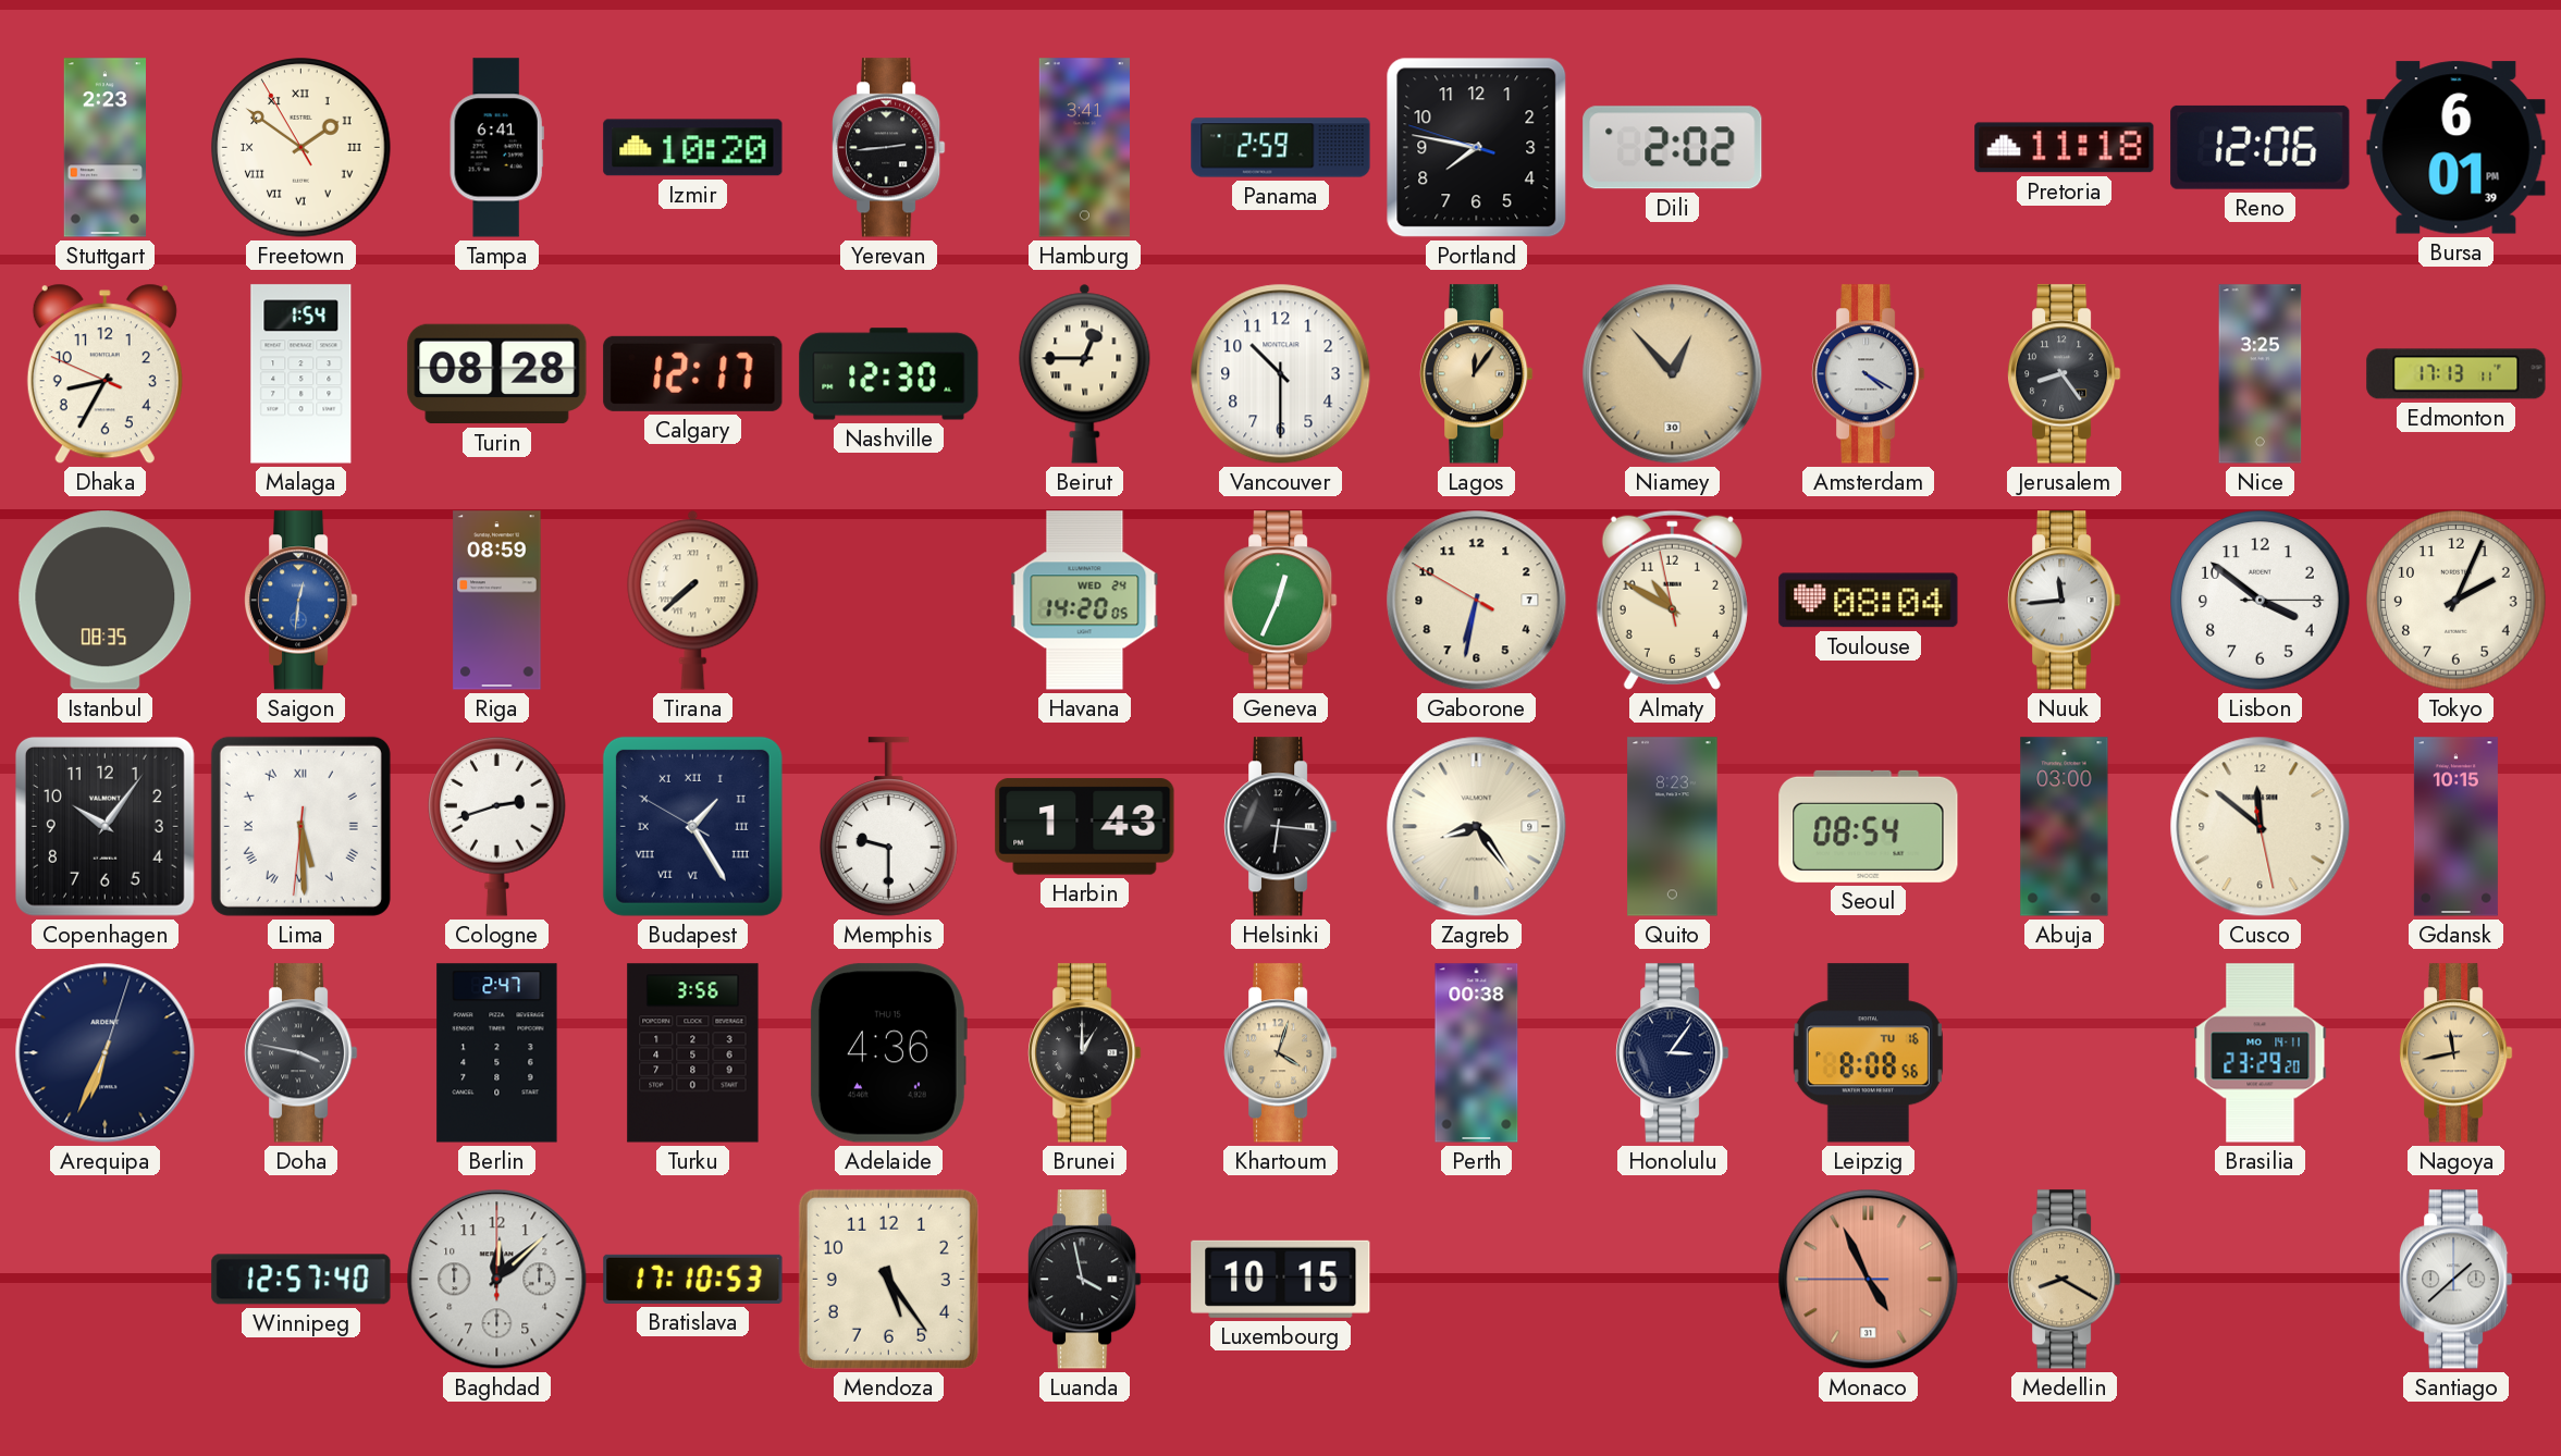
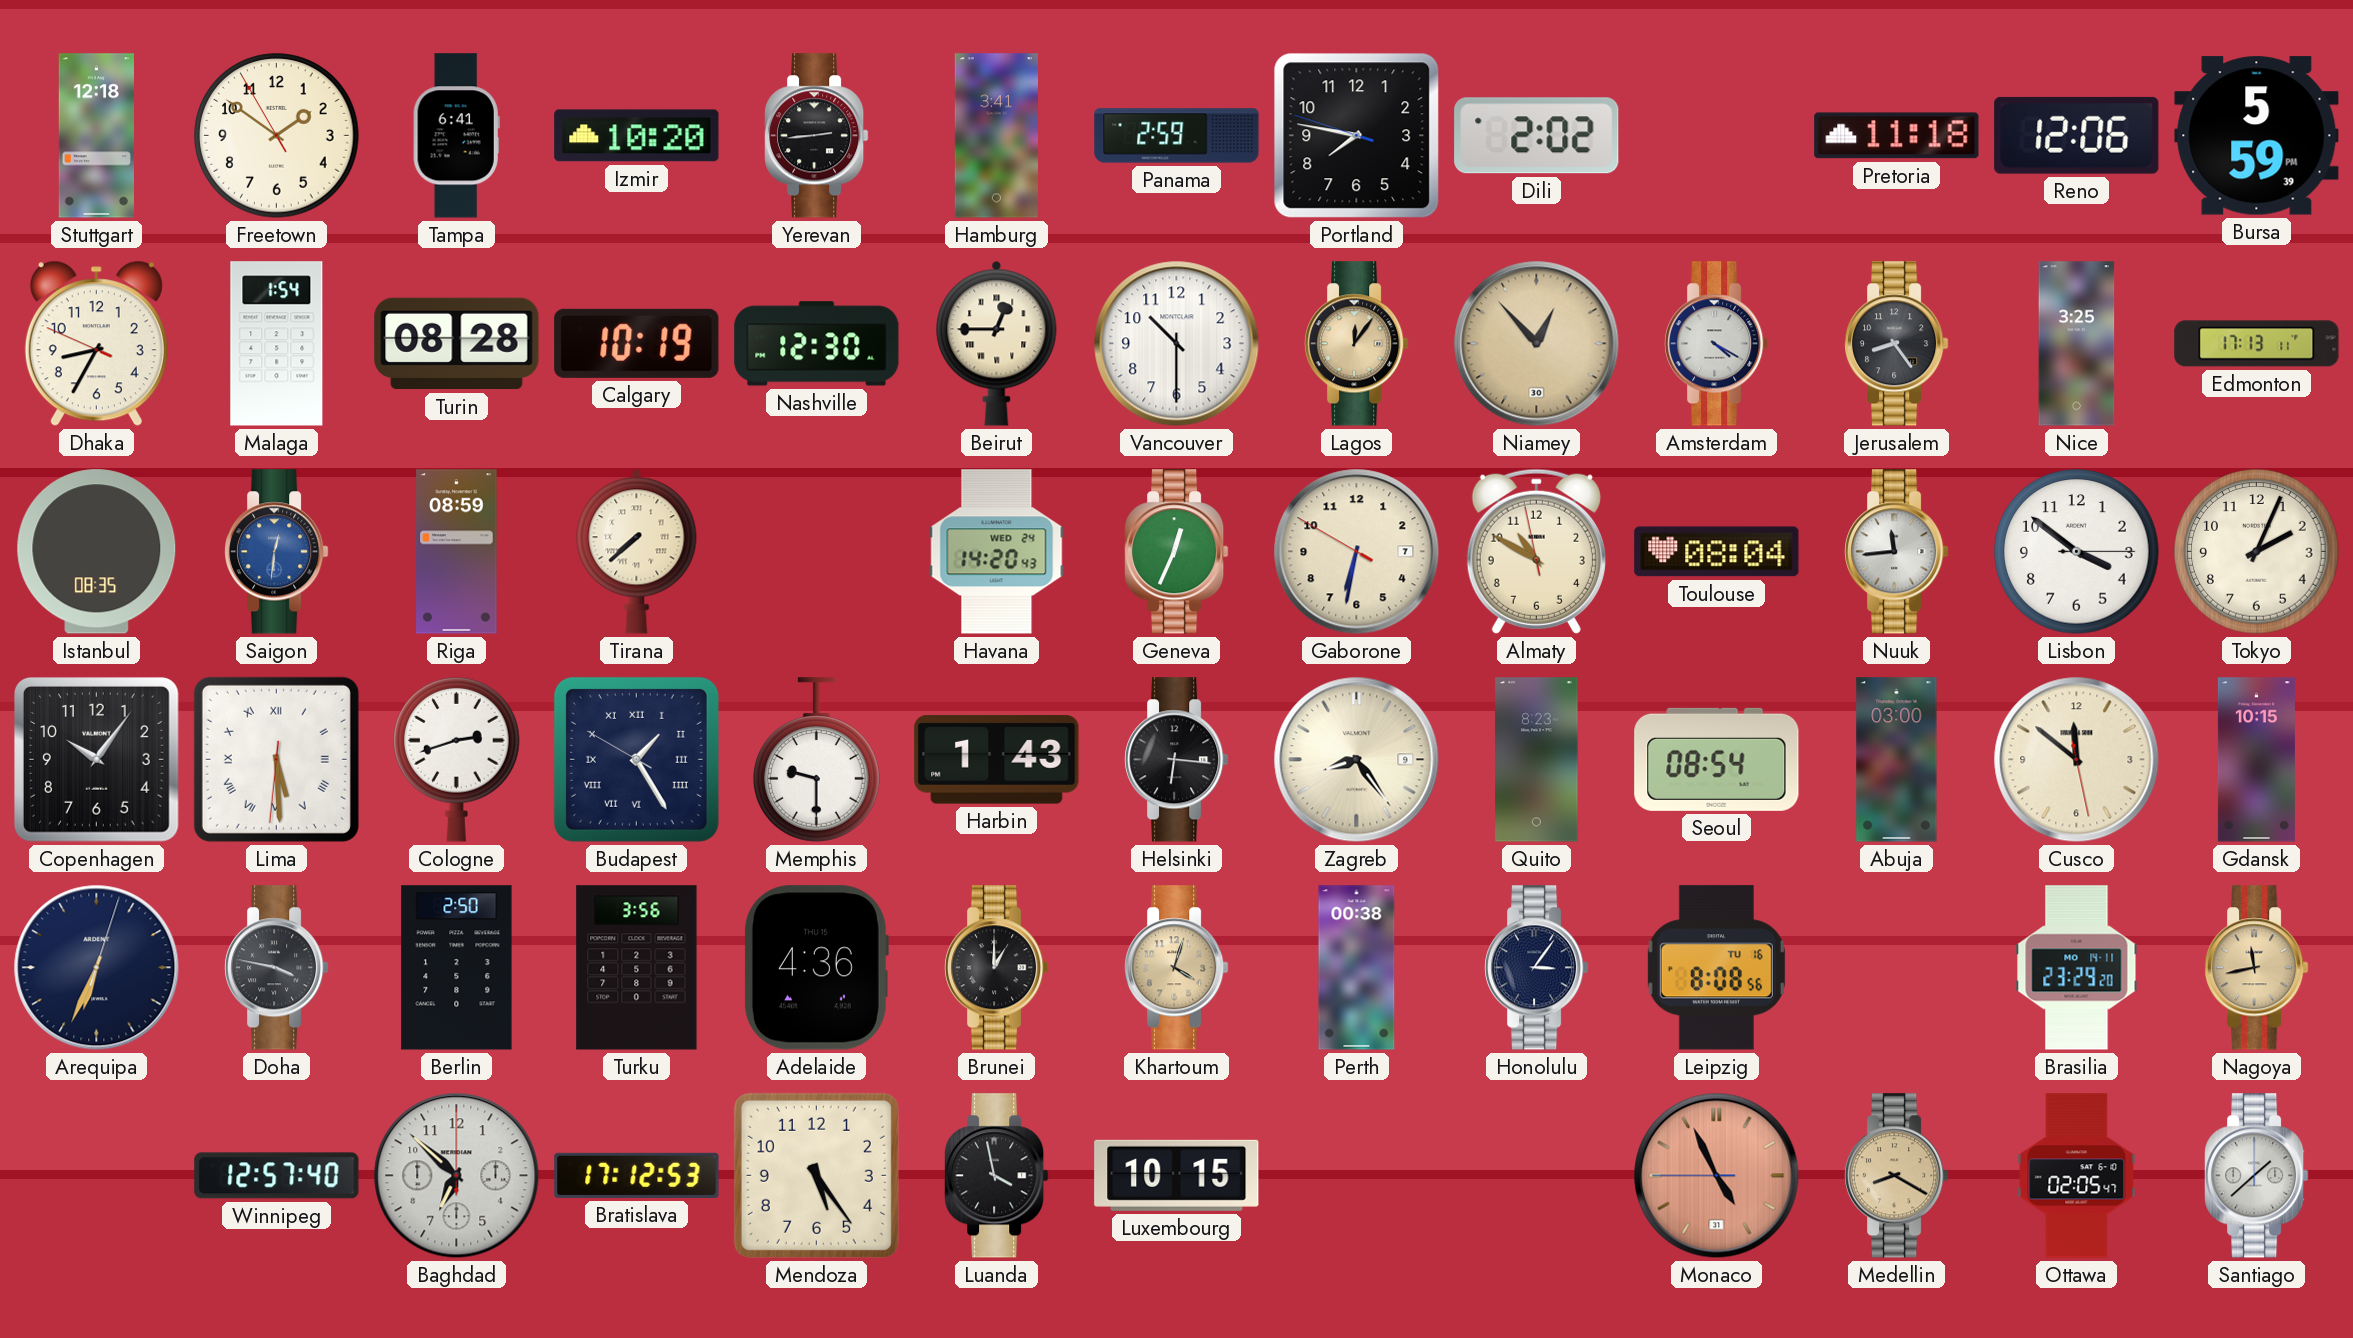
Stuttgart: 2:23 -> 12:18
Freetown numerals: Roman -> Arabic
Bursa: 6:01 -> 5:59
Calgary: 12:17 -> 10:19
Havana: 14:20:05 -> 14:20:43
Berlin: 2:47 -> 2:50
Baghdad: 12:08 -> 6:52
Bratislava: 17:10 -> 17:12
Ottawa: none -> 02:05
